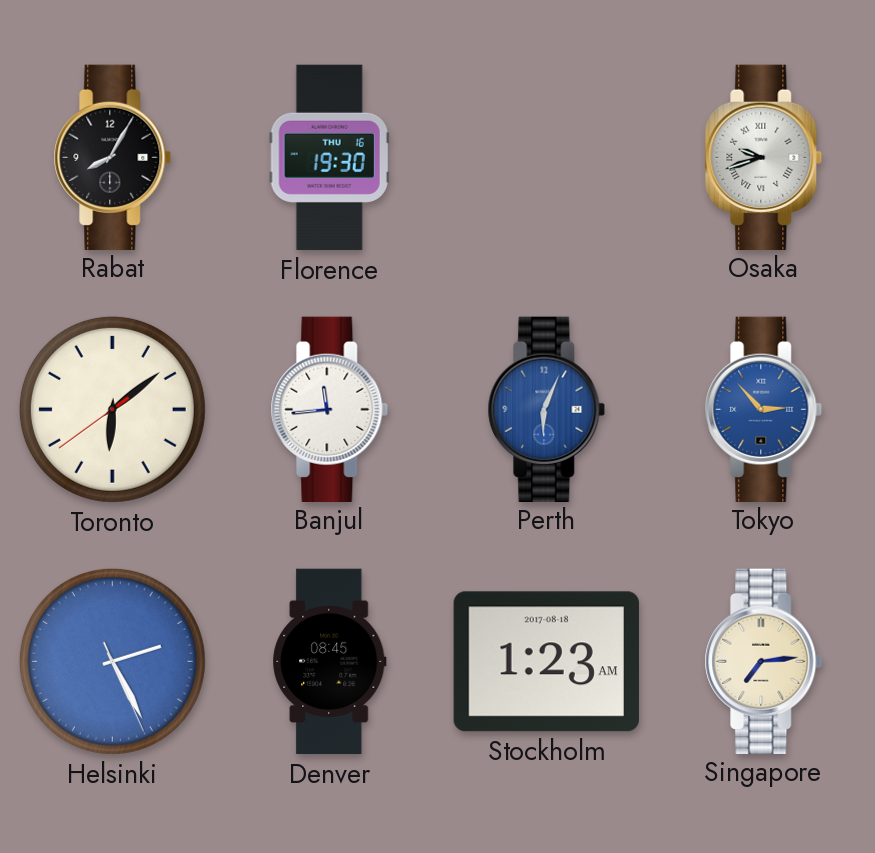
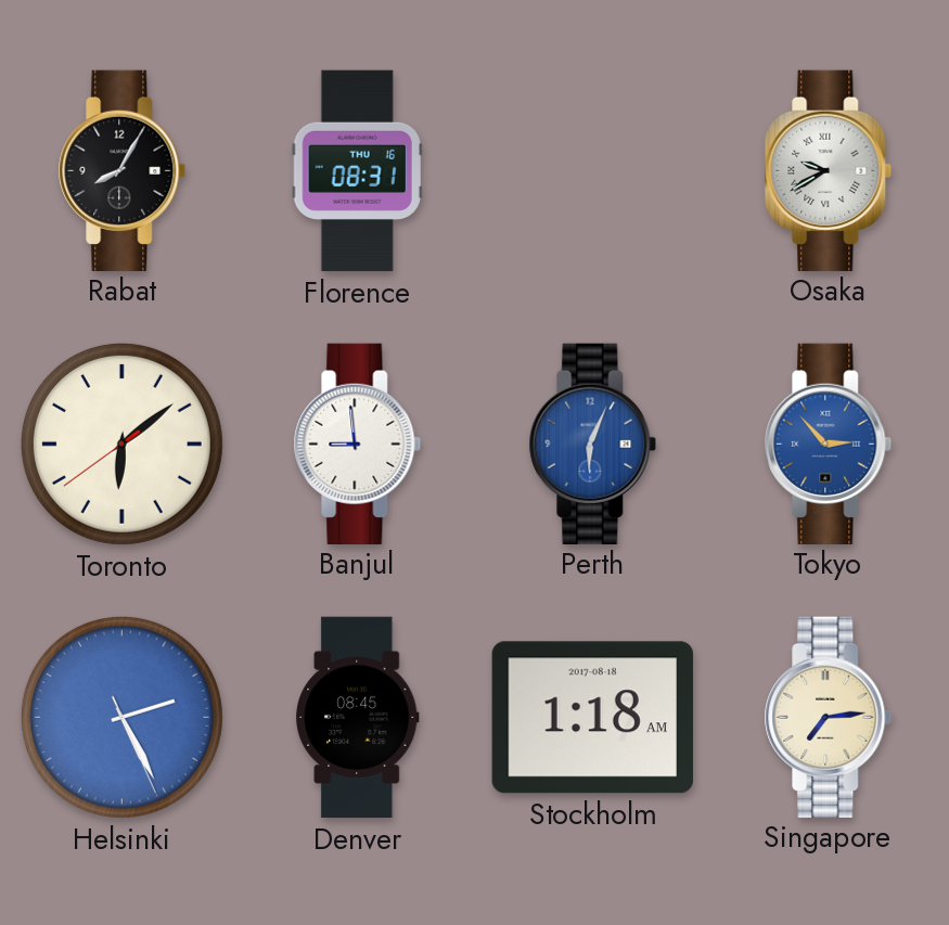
Florence: 19:30 -> 08:31
Osaka: 9:42 -> 9:40
Banjul: 11:44 -> 8:59
Stockholm: 1:23 -> 1:18
